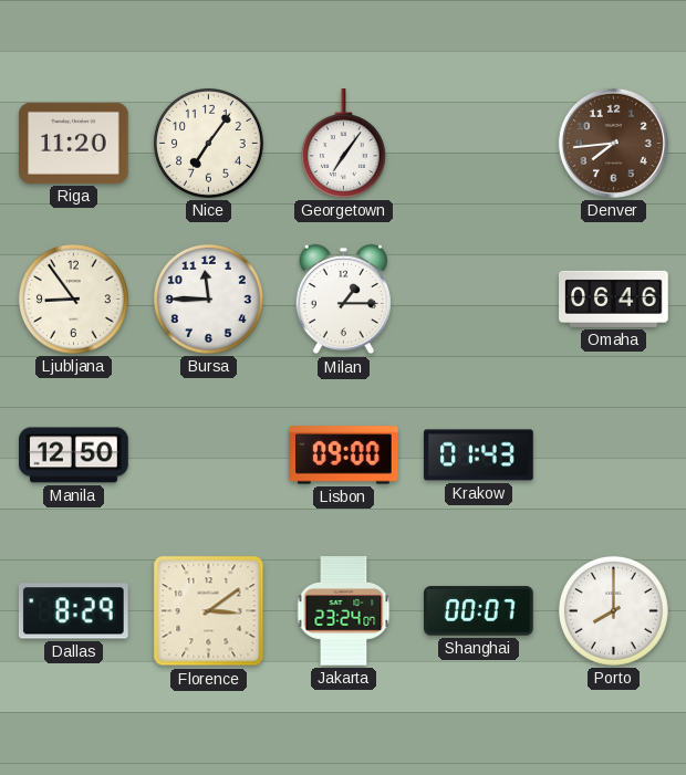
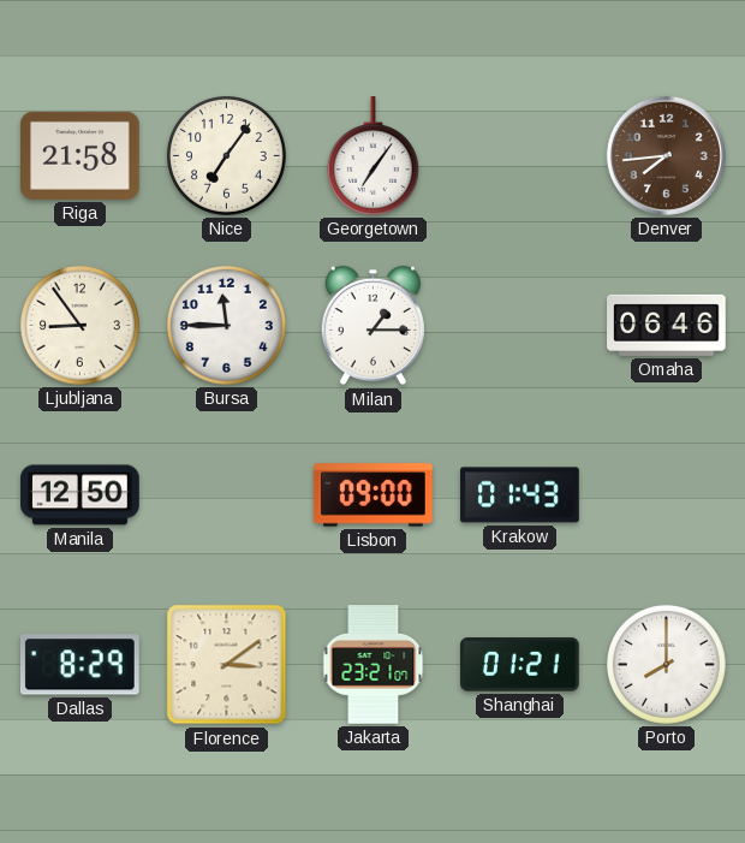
Riga: 11:20 -> 21:58
Jakarta: 23:24 -> 23:21
Shanghai: 00:07 -> 01:21
